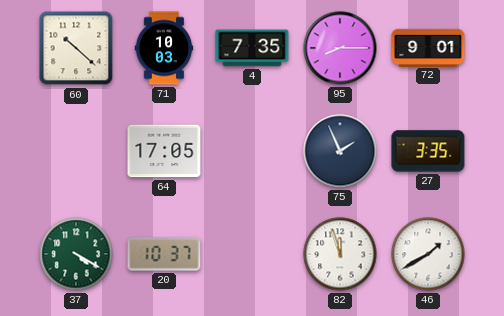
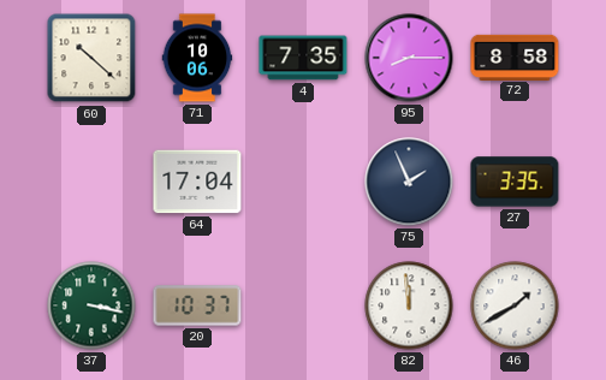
71: 10:03 -> 10:06
72: 9:01 -> 8:58
64: 17:05 -> 17:04
37: 4:20 -> 3:17
82: 11:57 -> 11:59
